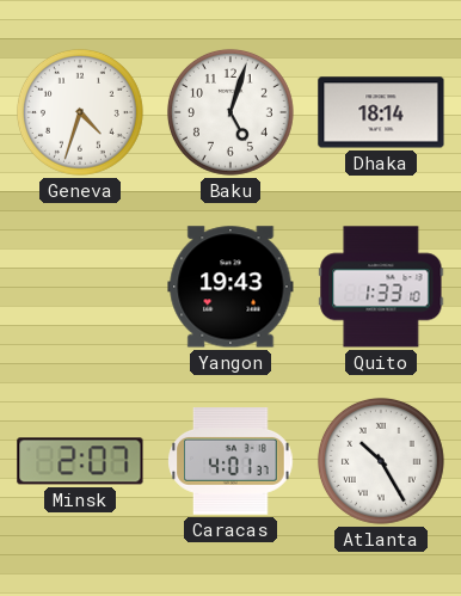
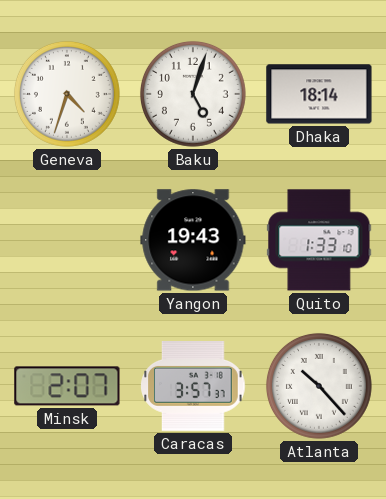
Caracas: 4:01 -> 3:57
Atlanta: 10:25 -> 10:23
